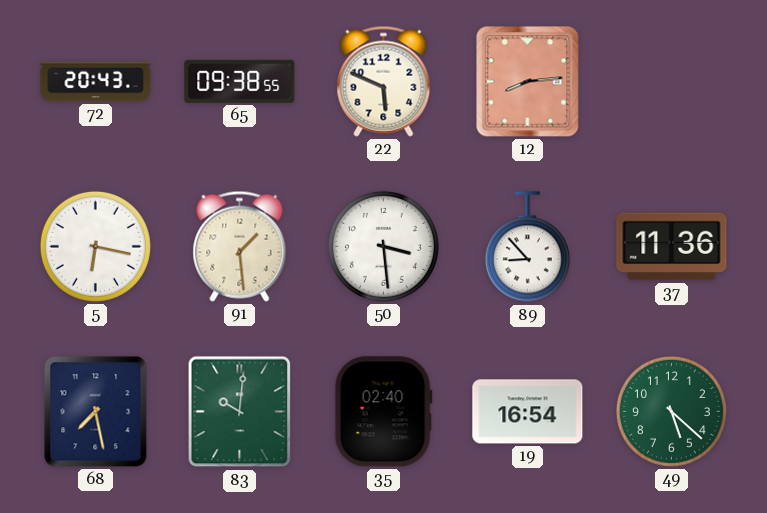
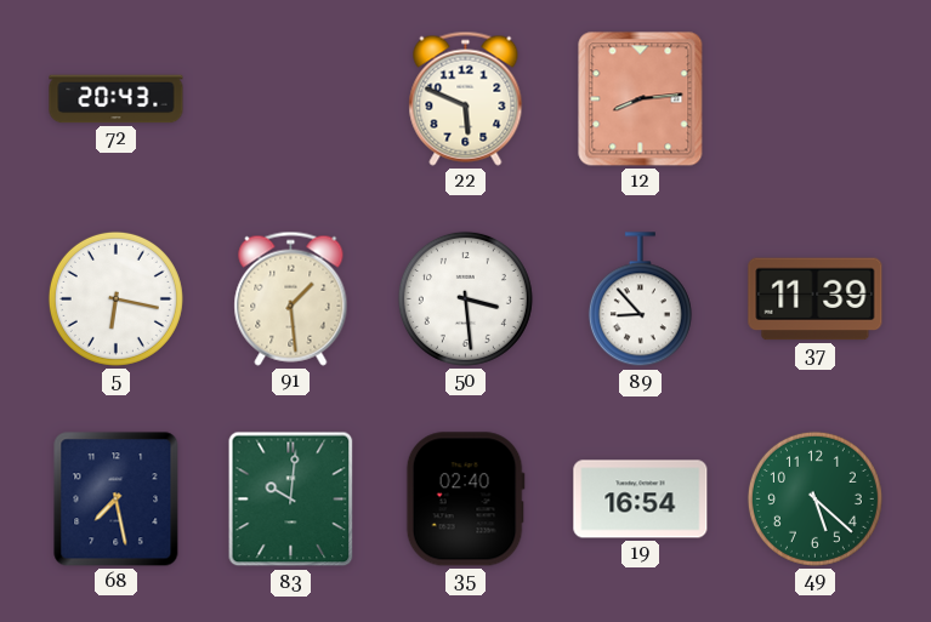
65: 09:38 -> none
37: 11:36 -> 11:39
